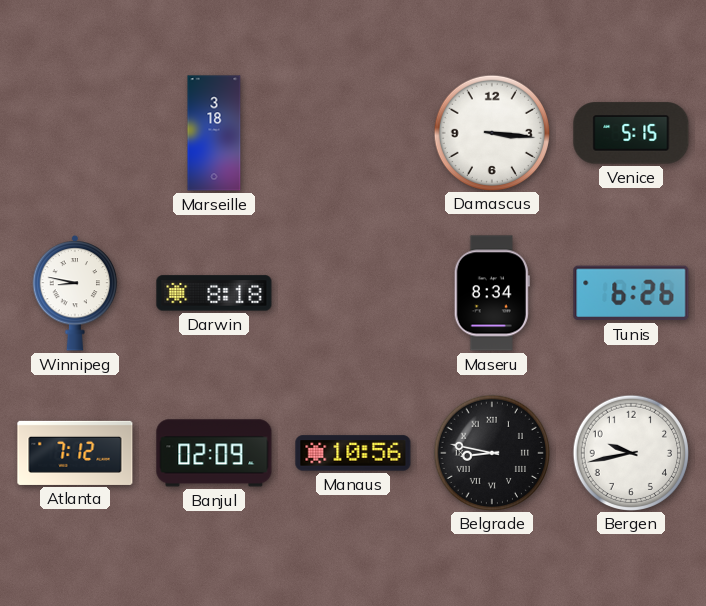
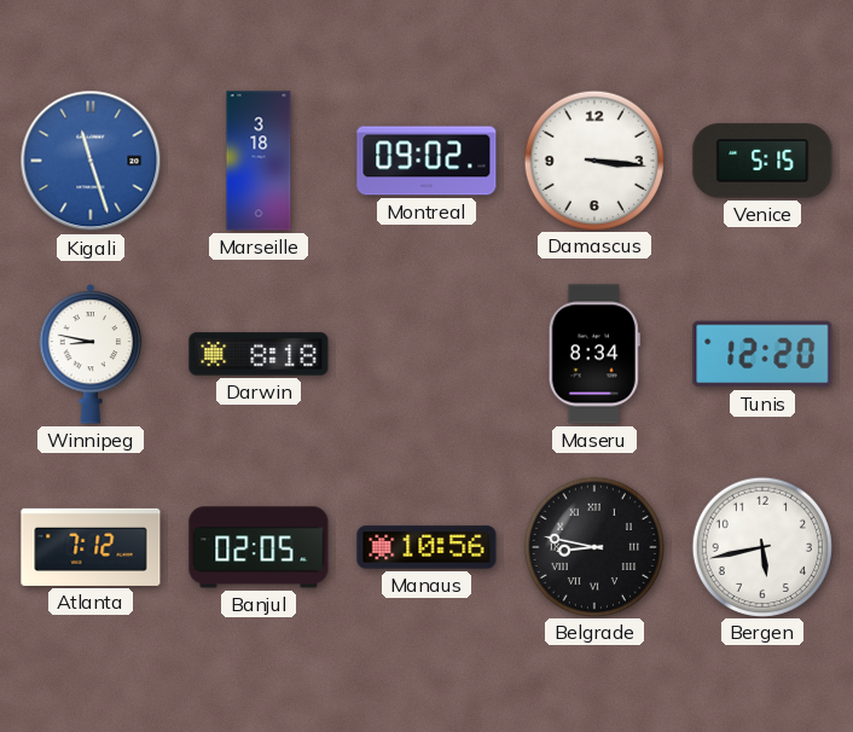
Kigali: none -> 11:27
Montreal: none -> 09:02
Tunis: 6:26 -> 12:20
Banjul: 02:09 -> 02:05
Bergen: 9:43 -> 5:43
